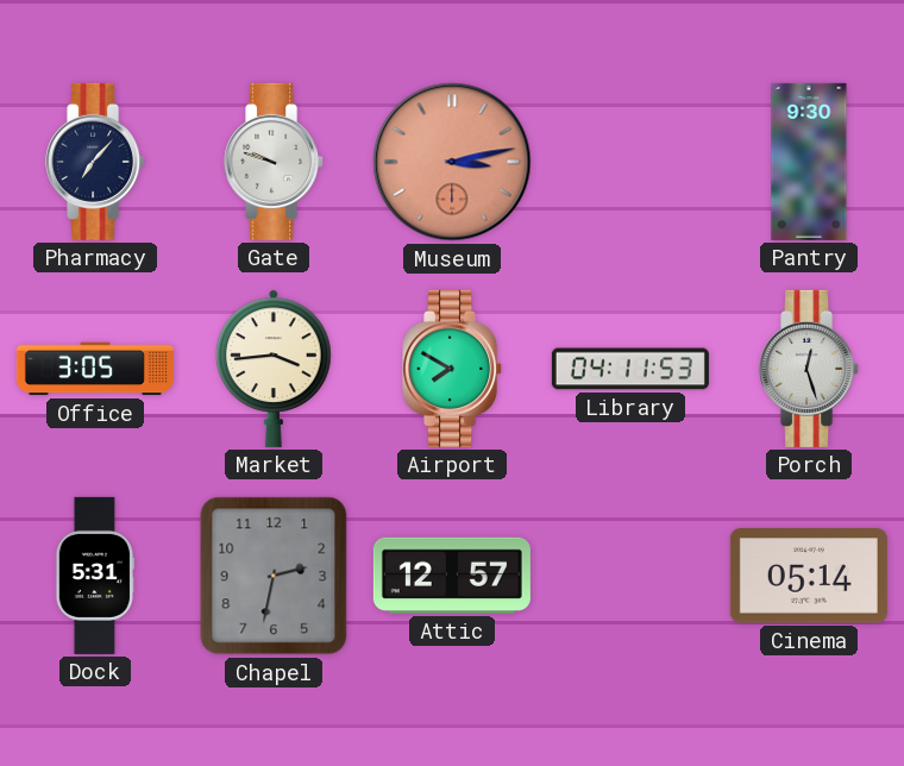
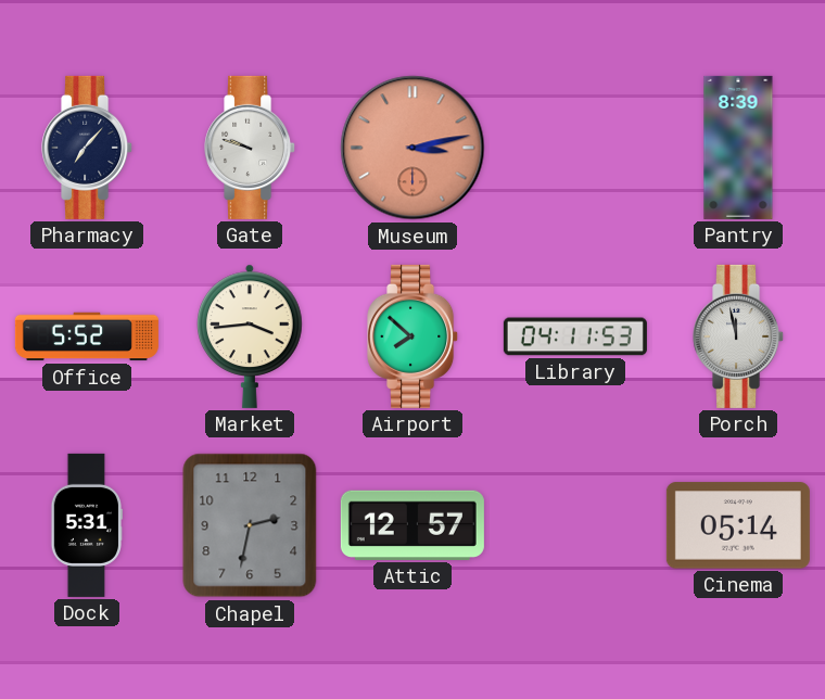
Pantry: 9:30 -> 8:39
Office: 3:05 -> 5:52
Airport: 7:50 -> 7:52
Porch: 12:27 -> 11:58
